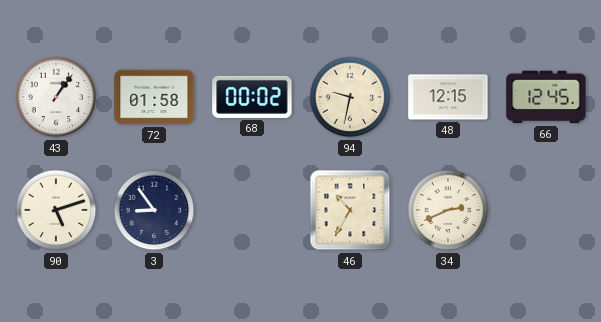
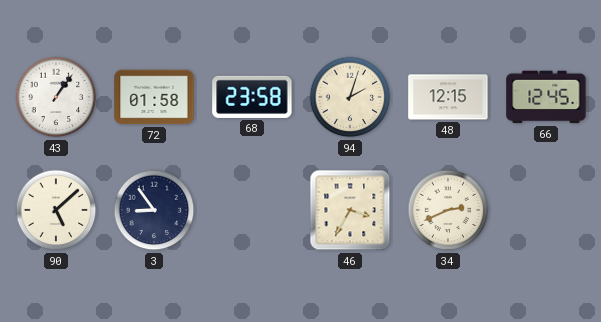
68: 00:02 -> 23:58
94: 9:32 -> 2:03
90: 5:12 -> 5:08
46: 10:35 -> 3:35
